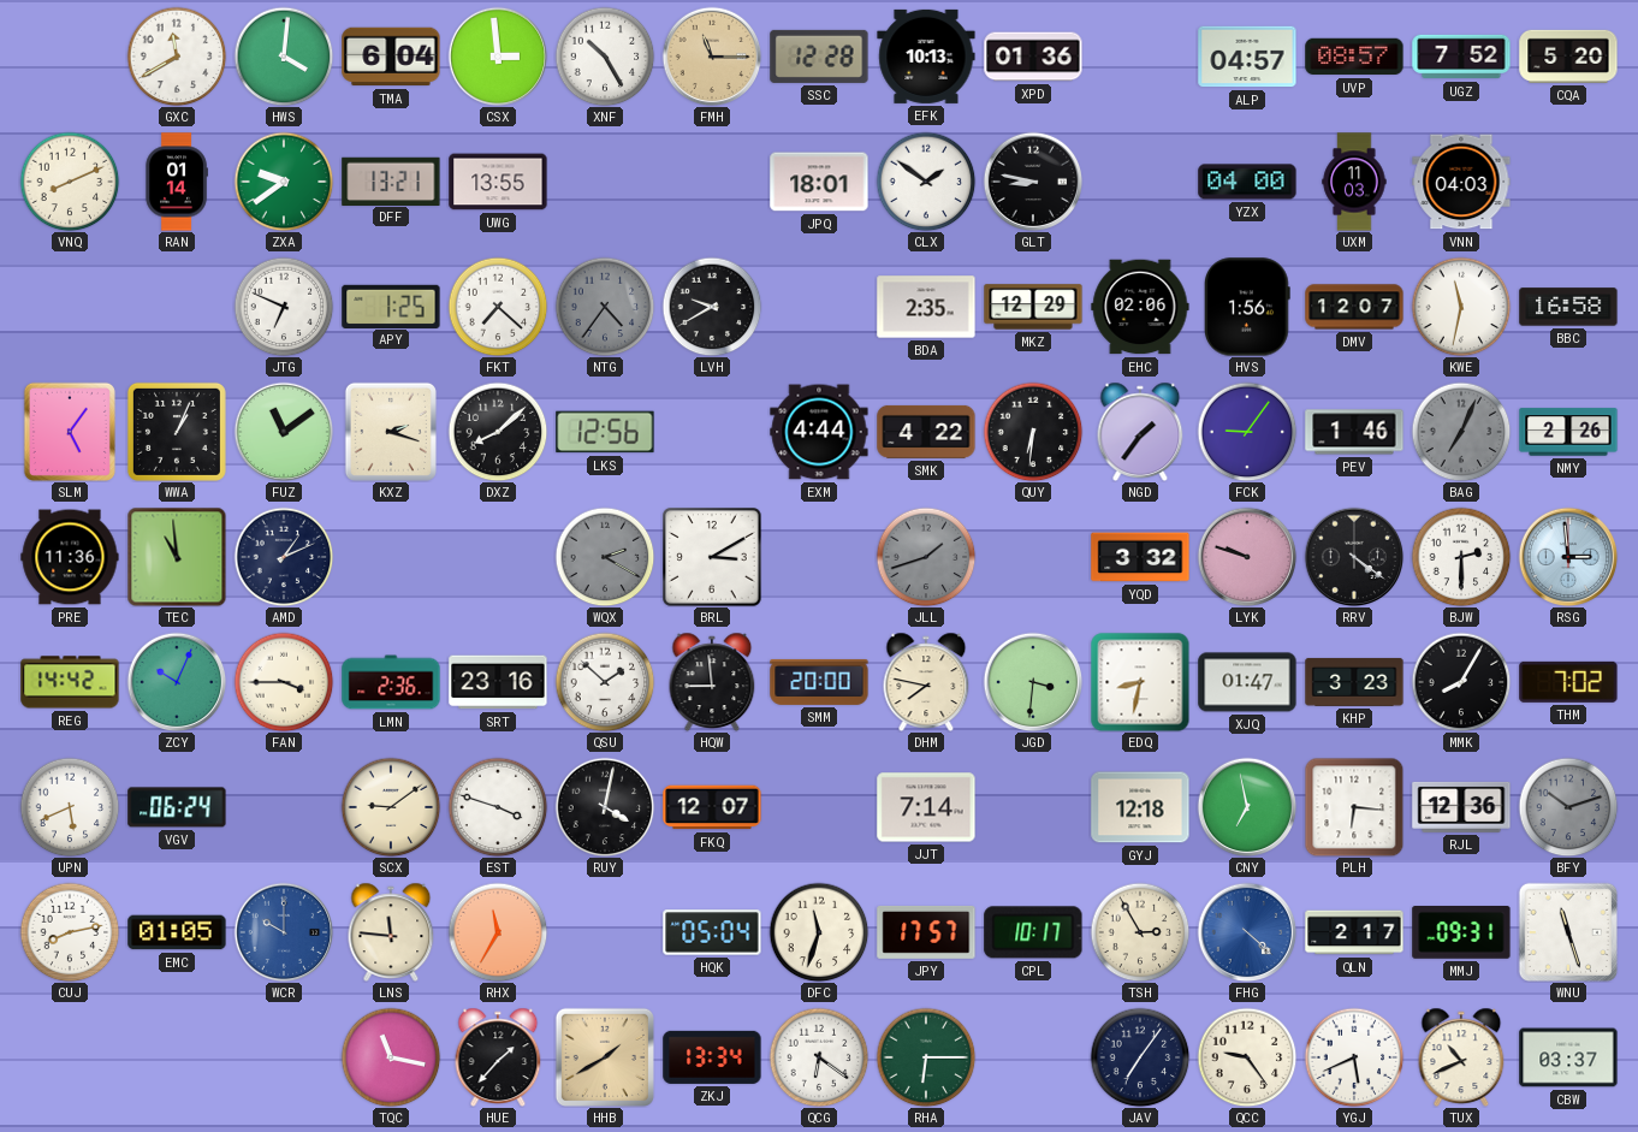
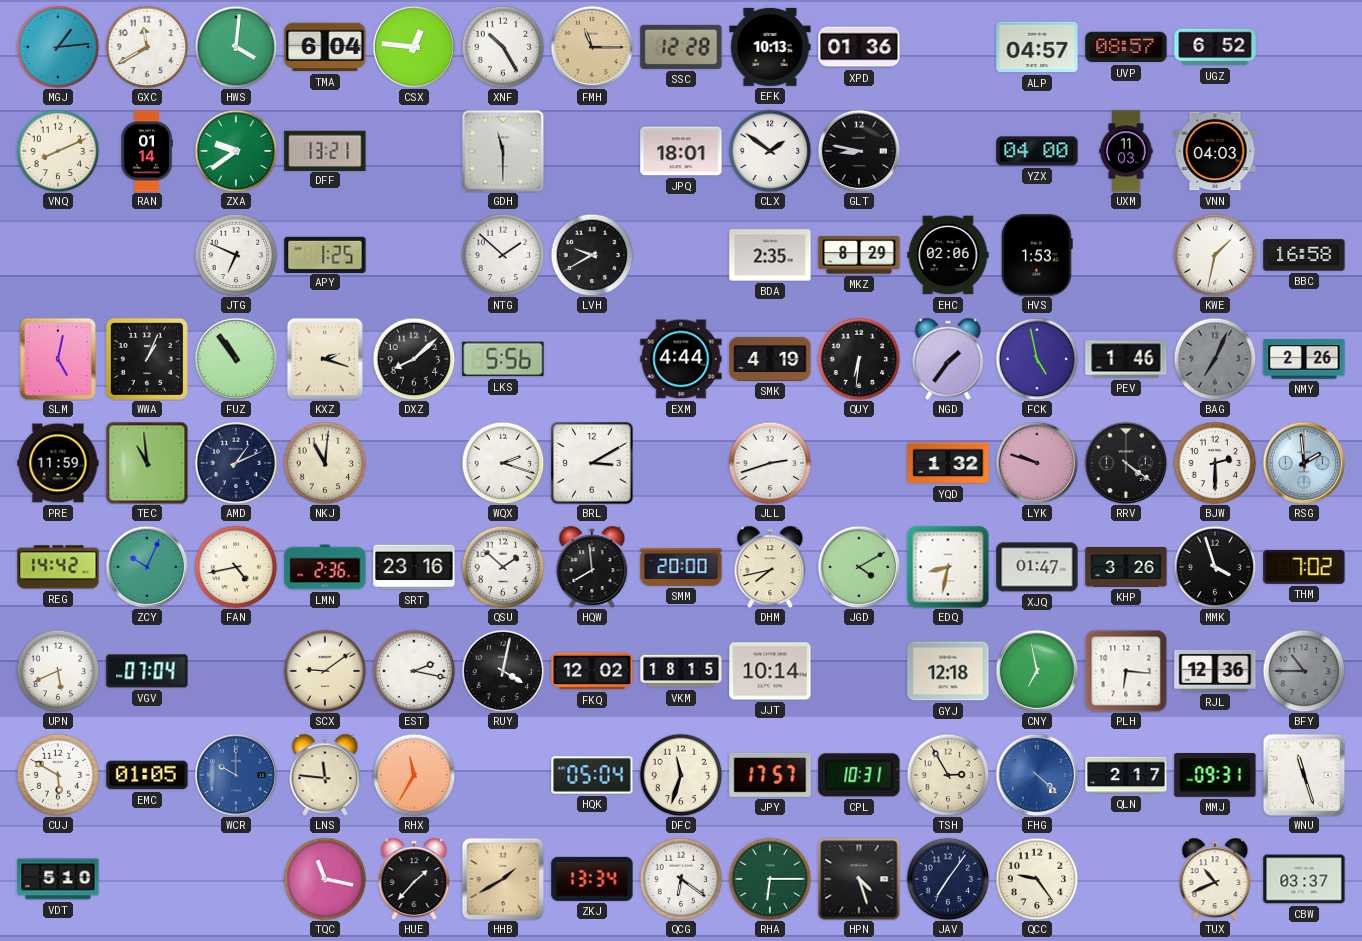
MGJ: none -> 1:14
CSX: 2:59 -> 12:46
UGZ: 7:52 -> 6:52
CQA: 5:20 -> none
UWG: 13:55 -> none
GDH: none -> 11:30
FKT: 7:22 -> none
NTG: 4:36 -> 1:52
NTG dial: grey -> white
MKZ: 12:29 -> 8:29
HVS: 1:56 -> 1:53
DMV: 12:07 -> none
KWE: 11:32 -> 1:32
SLM: 5:06 -> 5:02
FUZ: 11:09 -> 10:54
LKS: 12:56 -> 5:56
SMK: 4:22 -> 4:19
FCK: 9:06 -> 4:58
PRE: 11:36 -> 11:59
NKJ: none -> 11:01
WQX: 2:20 -> 2:18
WQX dial: grey -> white
JLL: 1:42 -> 2:42
JLL dial: grey -> white
YQD: 3:32 -> 1:32
RSG: 2:59 -> 1:59
FAN: 3:45 -> 4:43
HQW: 8:59 -> 7:59
DHM: 7:47 -> 7:43
JGD: 3:31 -> 4:10
KHP: 3:23 -> 3:26
MMK: 8:05 -> 3:57
VGV: 06:24 -> 07:04
EST: 3:48 -> 2:17
FKQ: 12:07 -> 12:02
VKM: none -> 18:15
JJT: 7:14 -> 10:14
BFY: 10:12 -> 10:45
CUJ: 8:13 -> 5:50
CPL: 10:17 -> 10:31
VDT: none -> 5:10
HPN: none -> 4:27
YGJ: 5:41 -> none
